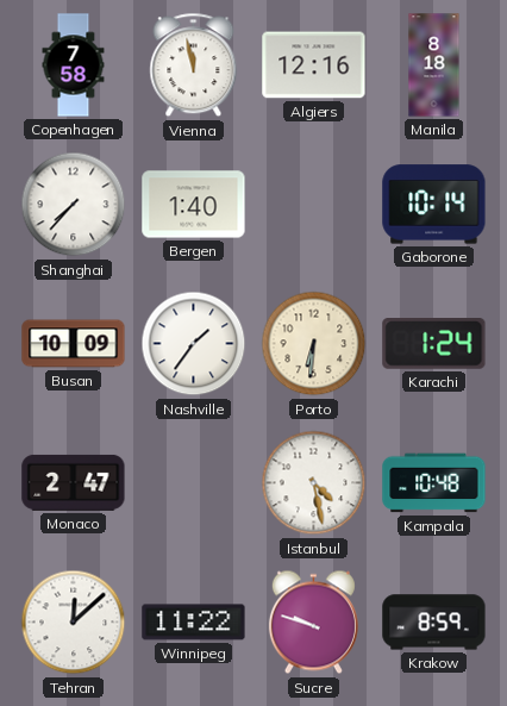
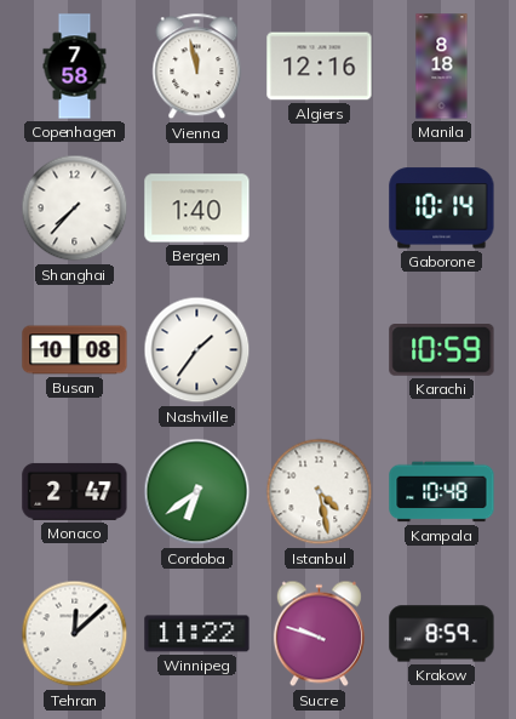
Busan: 10:09 -> 10:08
Porto: 6:31 -> none
Karachi: 1:24 -> 10:59
Cordoba: none -> 6:39
